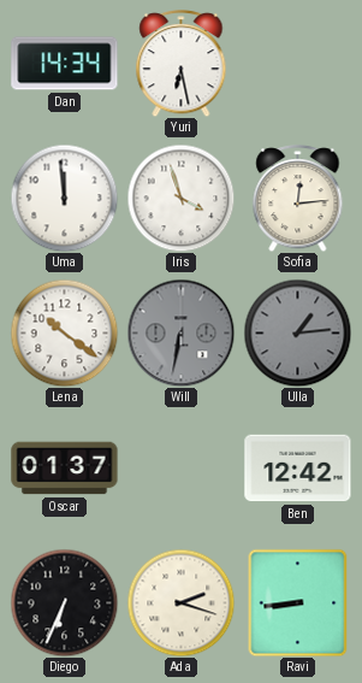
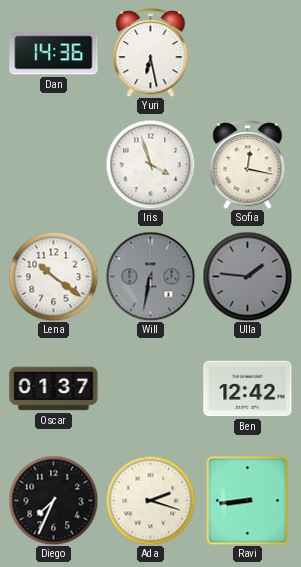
Dan: 14:34 -> 14:36
Uma: 11:59 -> none
Sofia: 12:14 -> 12:17
Ulla: 1:14 -> 1:46
Diego: 6:34 -> 7:34
